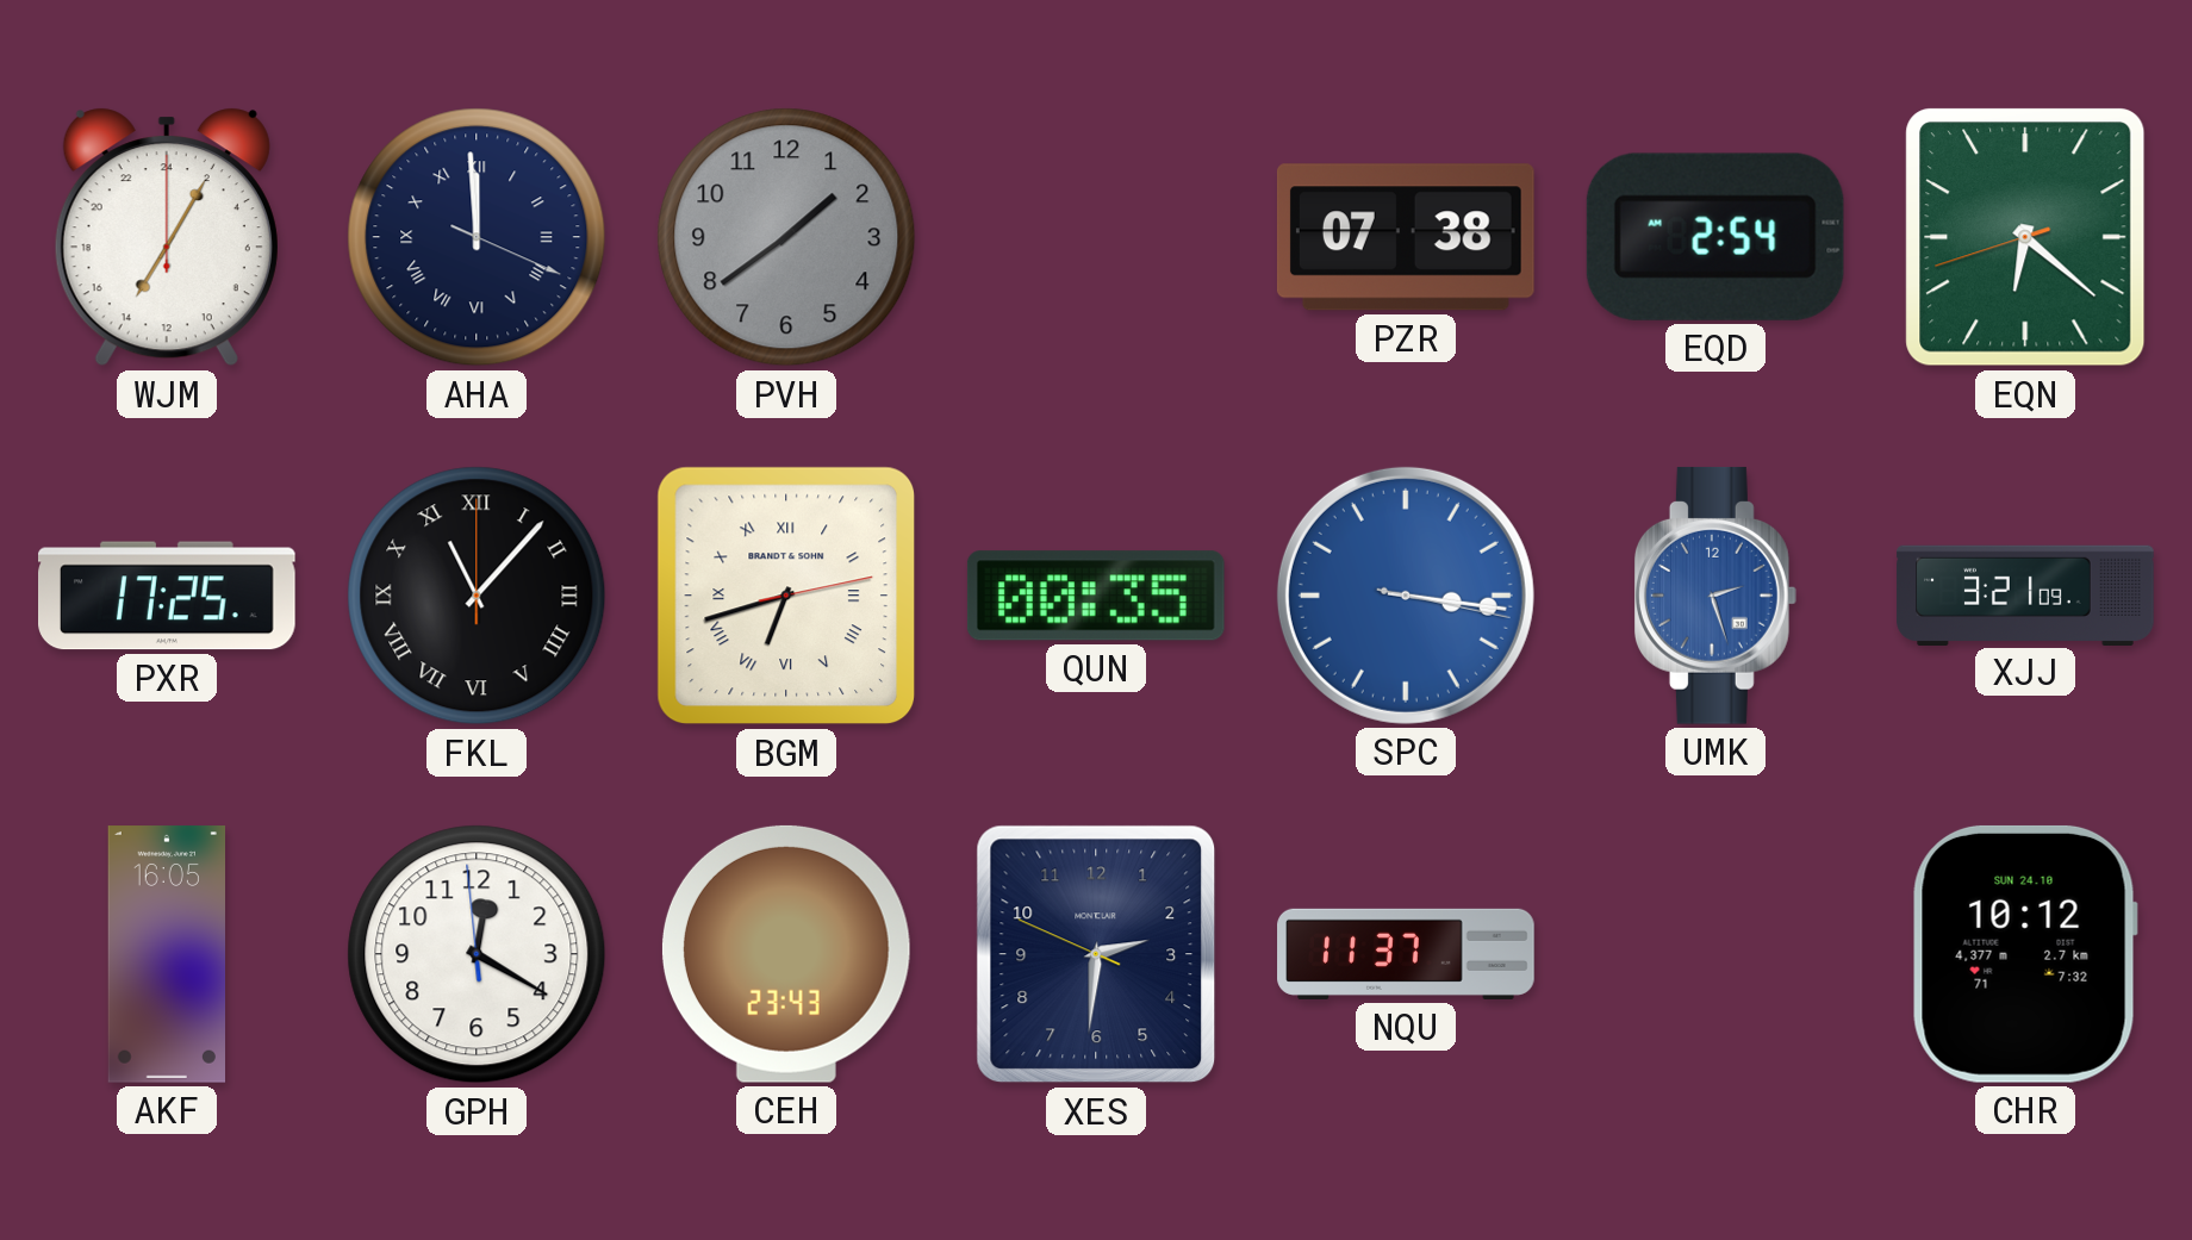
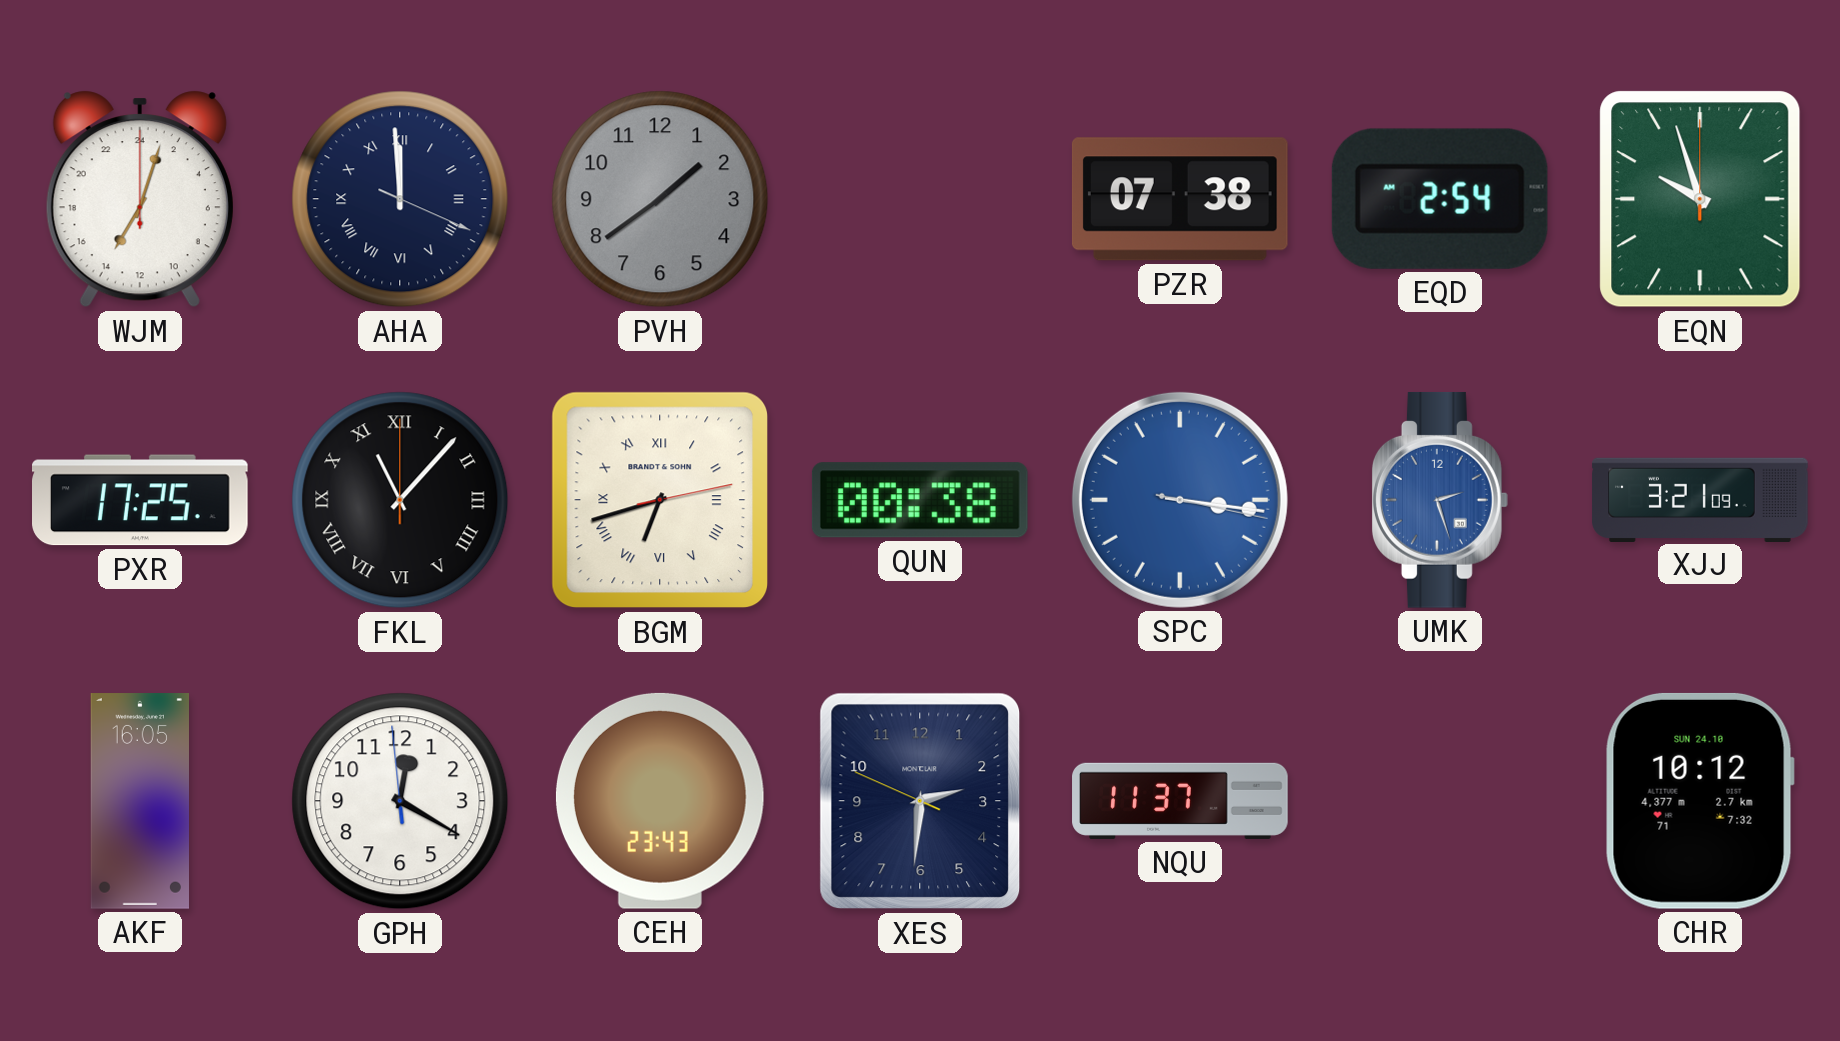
WJM: 14:05 -> 14:03
EQN: 6:21 -> 9:57
QUN: 00:35 -> 00:38
